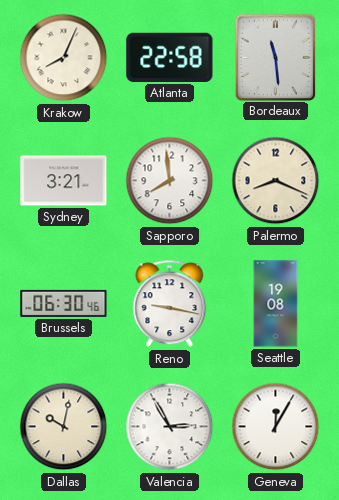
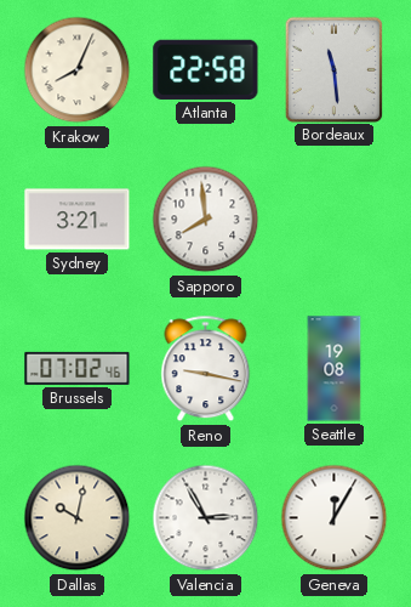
Palermo: 8:19 -> none
Brussels: 06:30 -> 07:02
